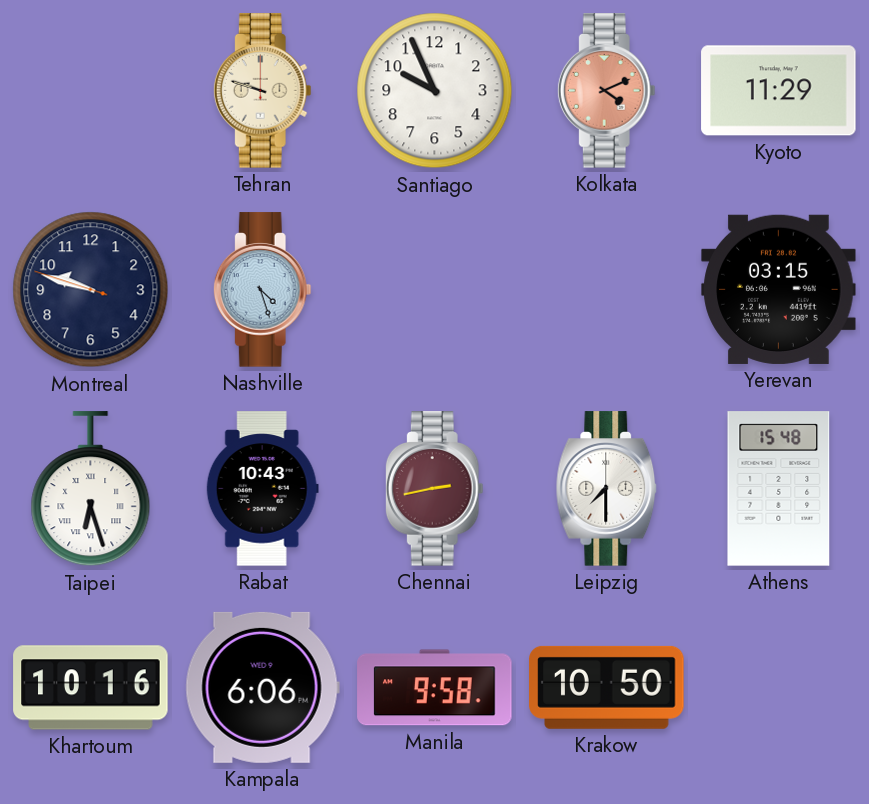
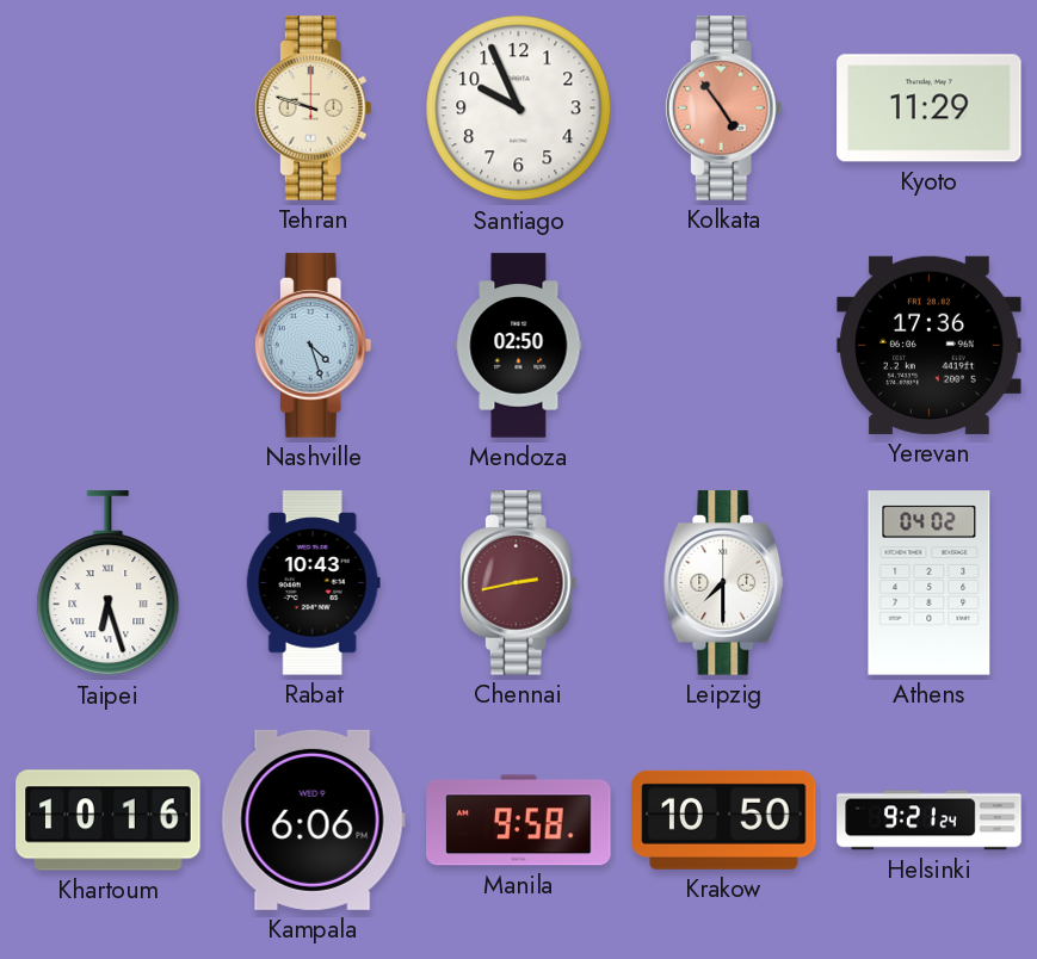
Kolkata: 4:11 -> 4:54
Montreal: 9:47 -> none
Mendoza: none -> 02:50
Yerevan: 03:15 -> 17:36
Athens: 15:48 -> 04:02
Helsinki: none -> 9:21
